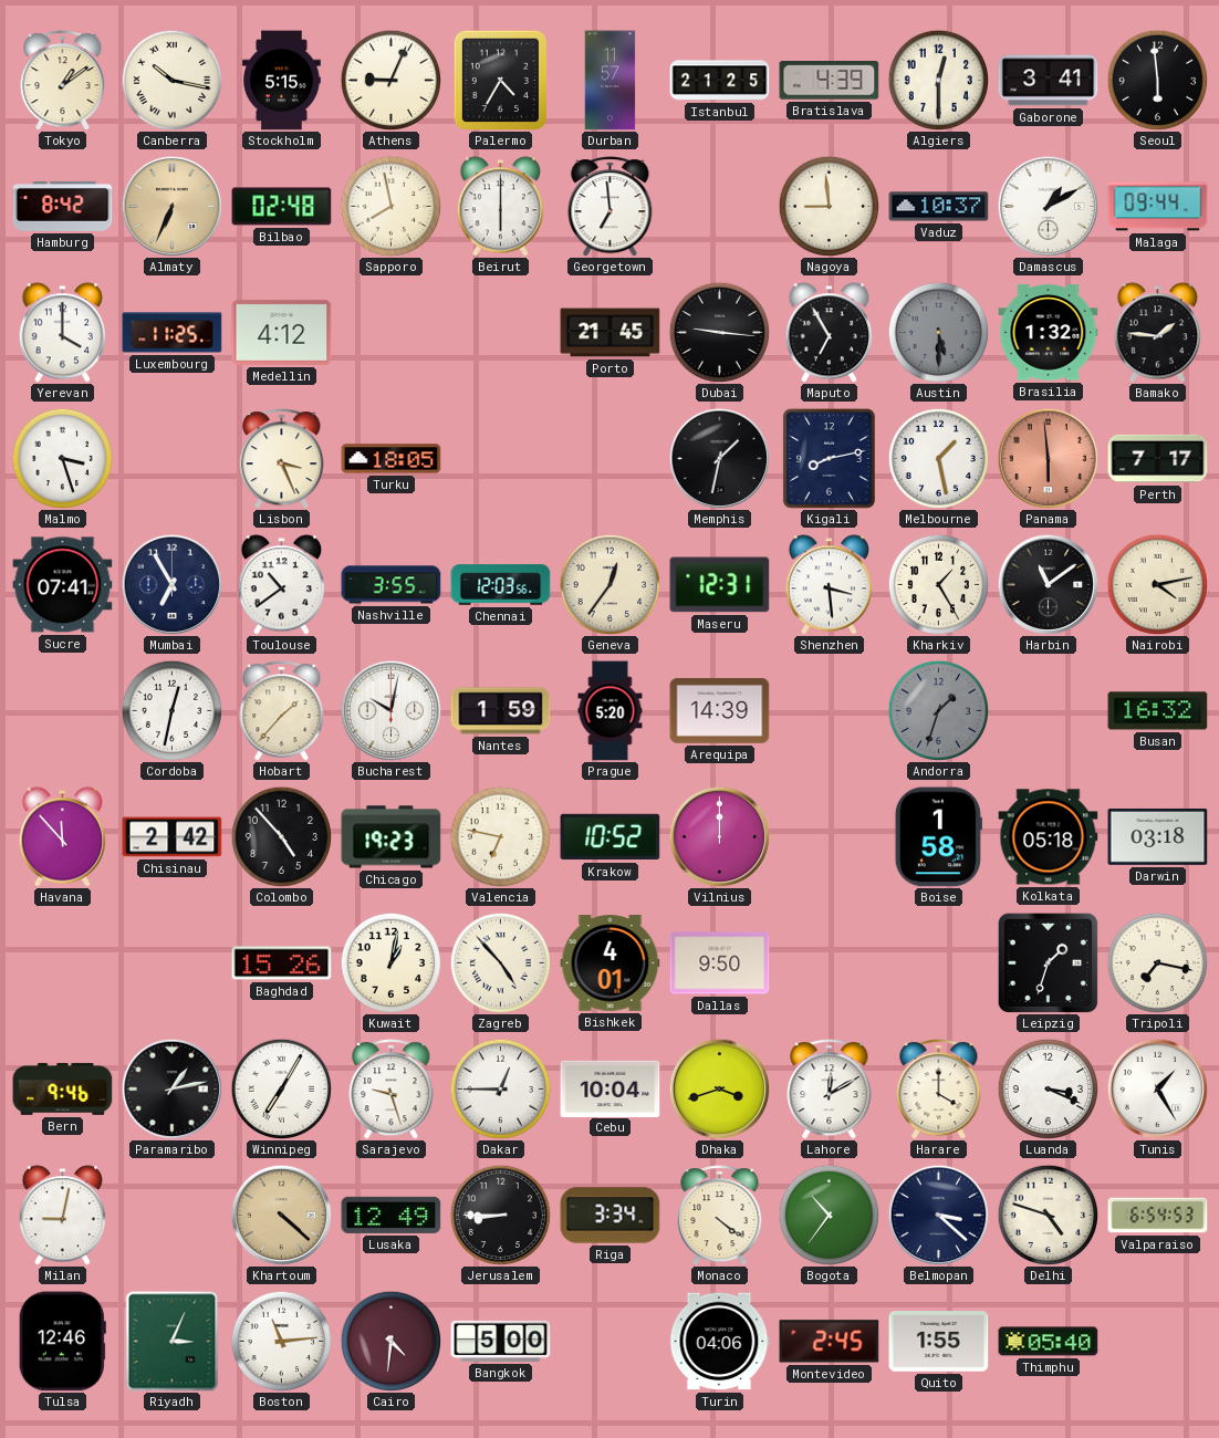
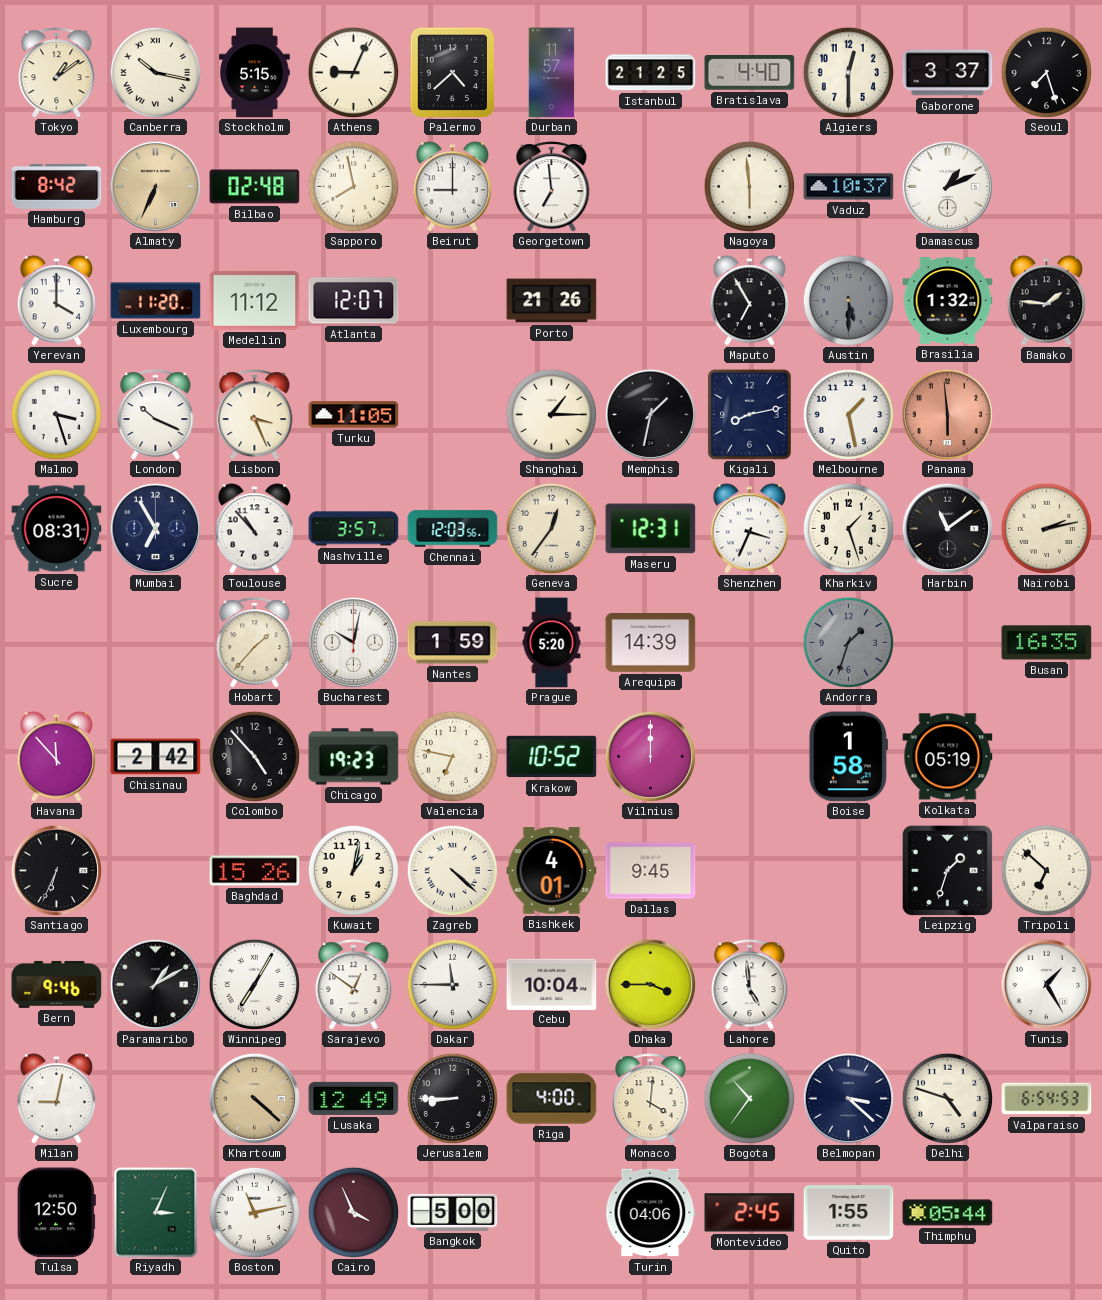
Palermo: 4:35 -> 4:38
Bratislava: 4:39 -> 4:40
Gaborone: 3:41 -> 3:37
Seoul: 5:59 -> 7:27
Beirut: 6:00 -> 9:00
Nagoya: 8:59 -> 5:59
Damascus: 1:10 -> 1:11
Malaga: 09:44 -> none
Luxembourg: 11:25 -> 11:20
Medellin: 4:12 -> 11:12
Atlanta: none -> 12:07
Porto: 21:45 -> 21:26
Dubai: 9:16 -> none
London: none -> 10:19
Turku: 18:05 -> 11:05
Shanghai: none -> 1:15
Perth: 7:17 -> none
Sucre: 07:41 -> 08:31
Toulouse: 10:39 -> 10:53
Nashville: 3:55 -> 3:57
Shenzhen: 3:29 -> 3:34
Kharkiv: 1:25 -> 1:27
Nairobi: 4:13 -> 2:13
Cordoba: 12:32 -> none
Busan: 16:32 -> 16:35
Kolkata: 05:18 -> 05:19
Darwin: 03:18 -> none
Santiago: none -> 6:34
Zagreb: 4:53 -> 4:22
Dallas: 9:50 -> 9:45
Tripoli: 7:17 -> 6:52
Paramaribo: 1:13 -> 1:10
Sarajevo: 9:27 -> 12:51
Dakar: 12:45 -> 11:45
Dhaka: 3:42 -> 3:45
Lahore: 12:10 -> 4:59
Harare: 4:00 -> none
Luanda: 3:19 -> none
Riga: 3:34 -> 4:00
Monaco: 4:21 -> 4:01
Tulsa: 12:46 -> 12:50
Boston: 11:14 -> 11:13
Cairo: 4:31 -> 3:56
Thimphu: 05:40 -> 05:44
